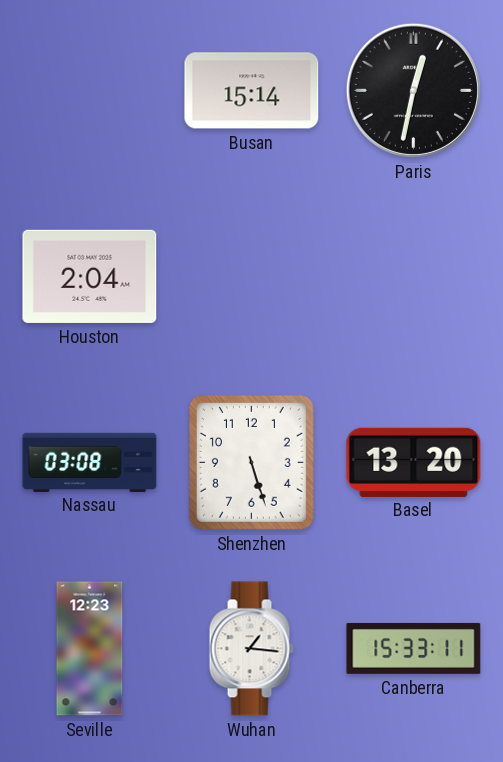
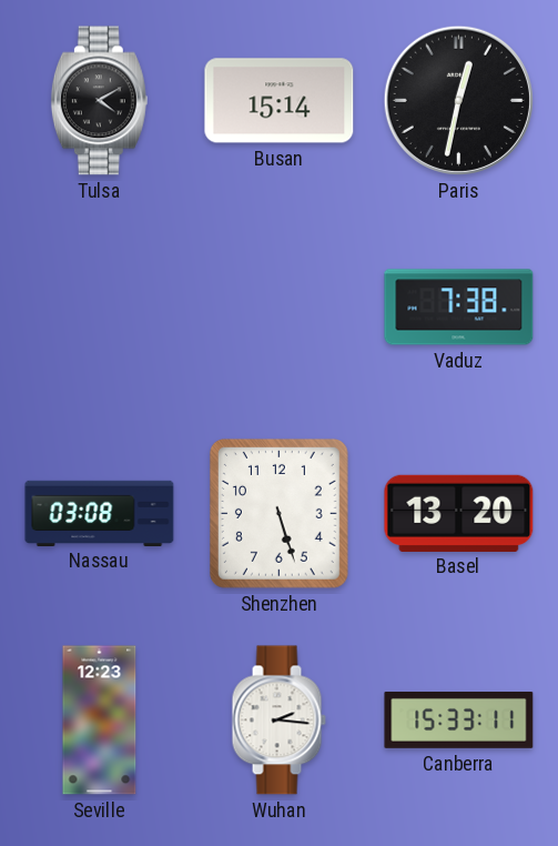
Tulsa: none -> 4:10
Houston: 2:04 -> none
Vaduz: none -> 7:38
Wuhan: 1:16 -> 2:16
